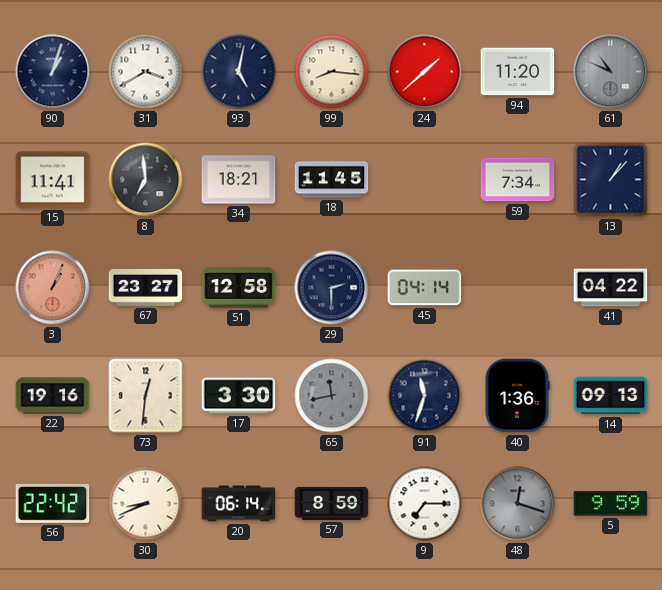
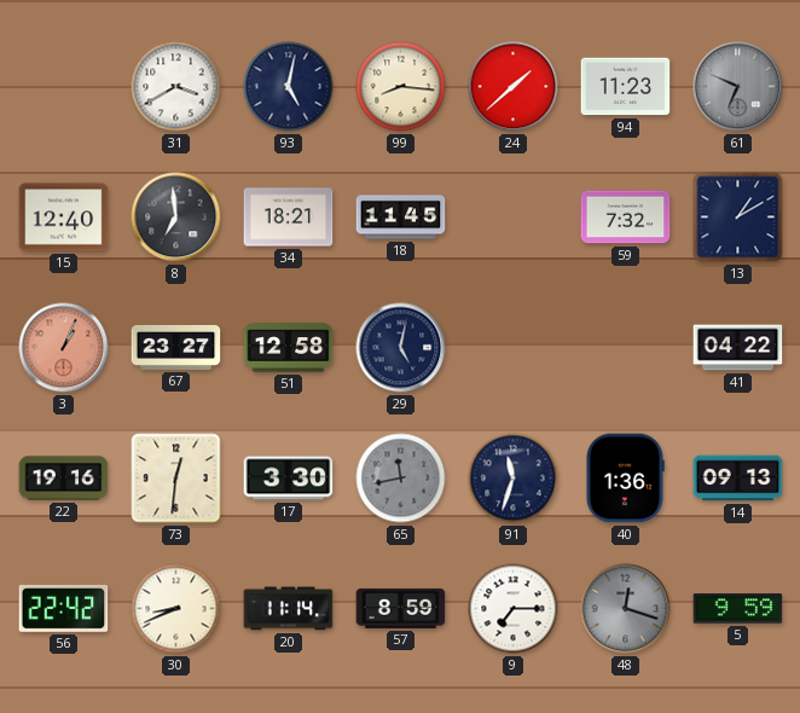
90: 1:03 -> none
94: 11:20 -> 11:23
61: 10:49 -> 6:49
15: 11:41 -> 12:40
59: 7:34 -> 7:32
13: 1:07 -> 1:10
29: 2:30 -> 5:02
45: 04:14 -> none
20: 06:14 -> 11:14
